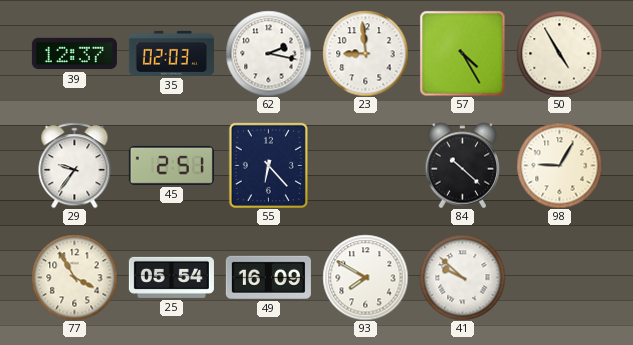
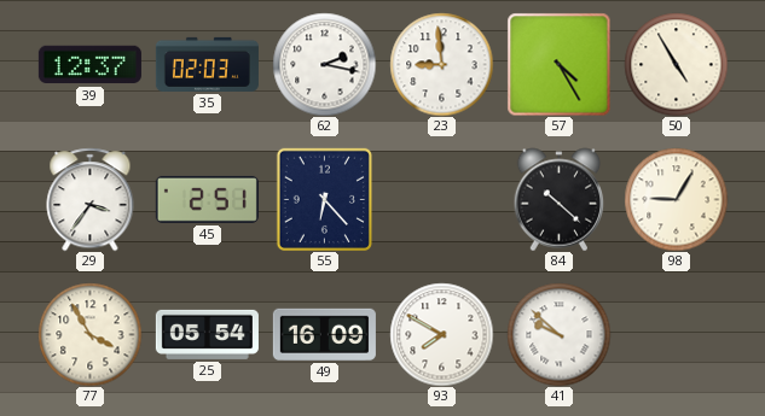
29: 9:36 -> 3:36
